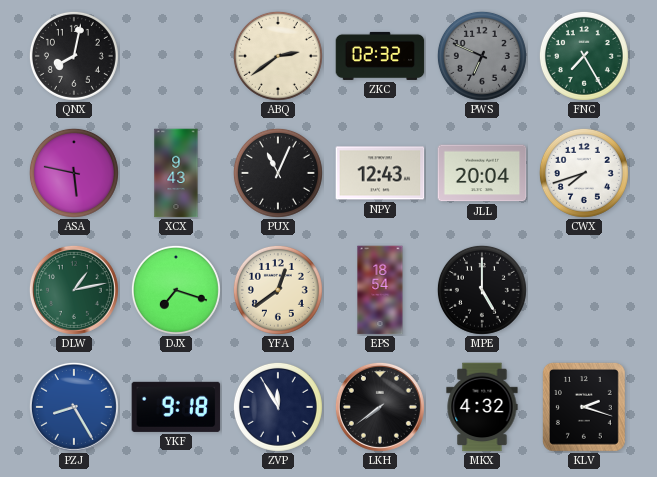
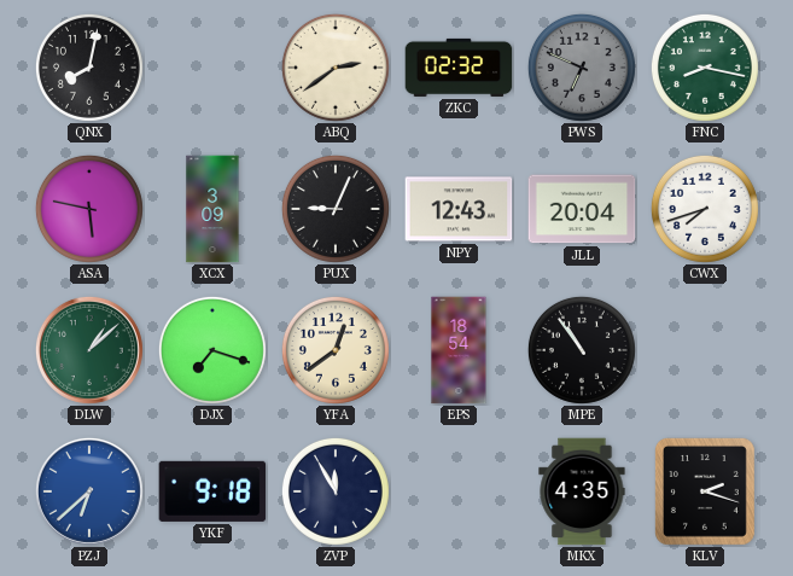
FNC: 7:25 -> 8:17
XCX: 9:43 -> 3:09
PUX: 11:04 -> 9:04
DLW: 1:13 -> 1:08
MPE: 5:00 -> 10:54
PZJ: 8:25 -> 6:38
LKH: 7:39 -> none
MKX: 4:32 -> 4:35
